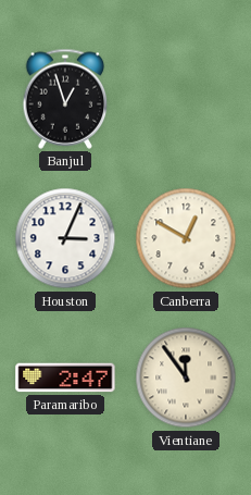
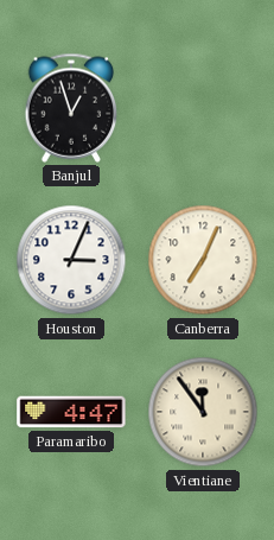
Canberra: 12:50 -> 7:04
Paramaribo: 2:47 -> 4:47
